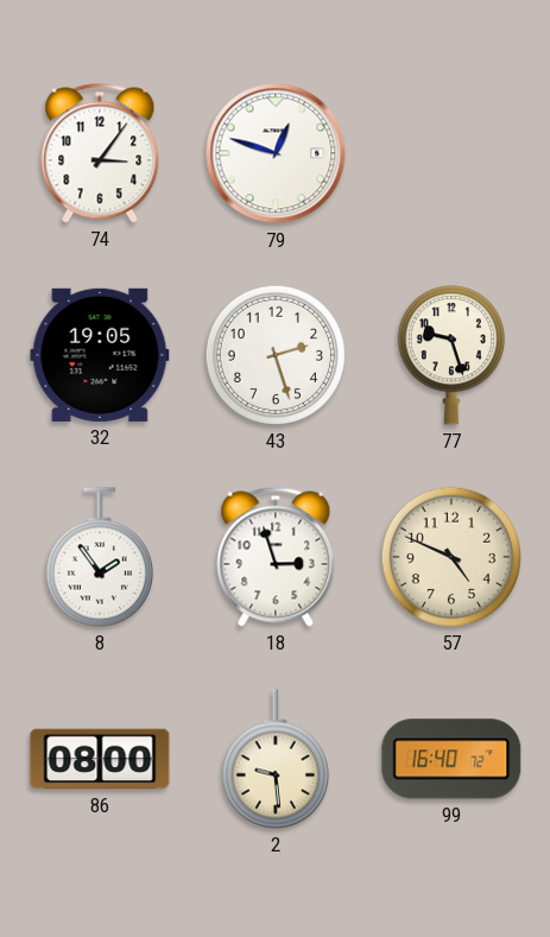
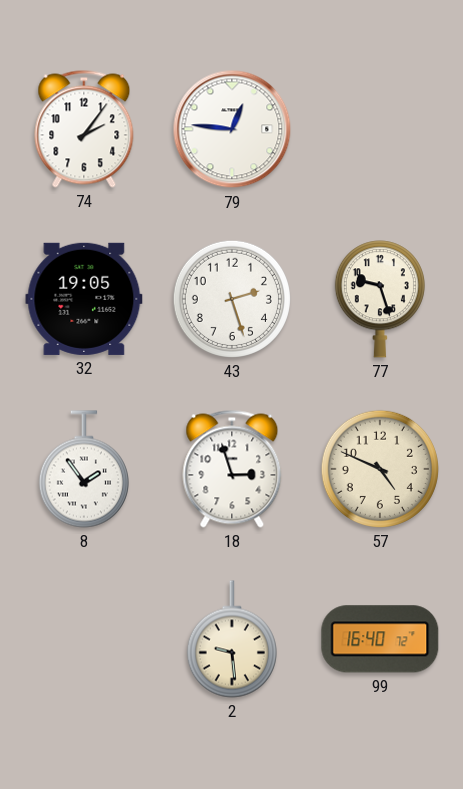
74: 3:06 -> 2:06
79: 12:48 -> 12:46
86: 08:00 -> none
